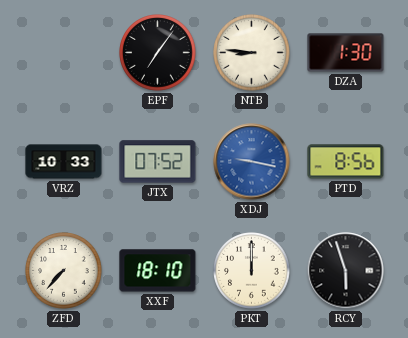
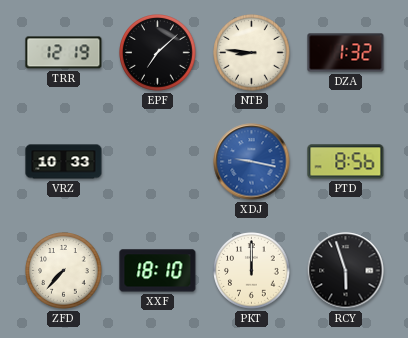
TRR: none -> 12:19
EPF: 7:06 -> 7:08
DZA: 1:30 -> 1:32
JTX: 07:52 -> none
